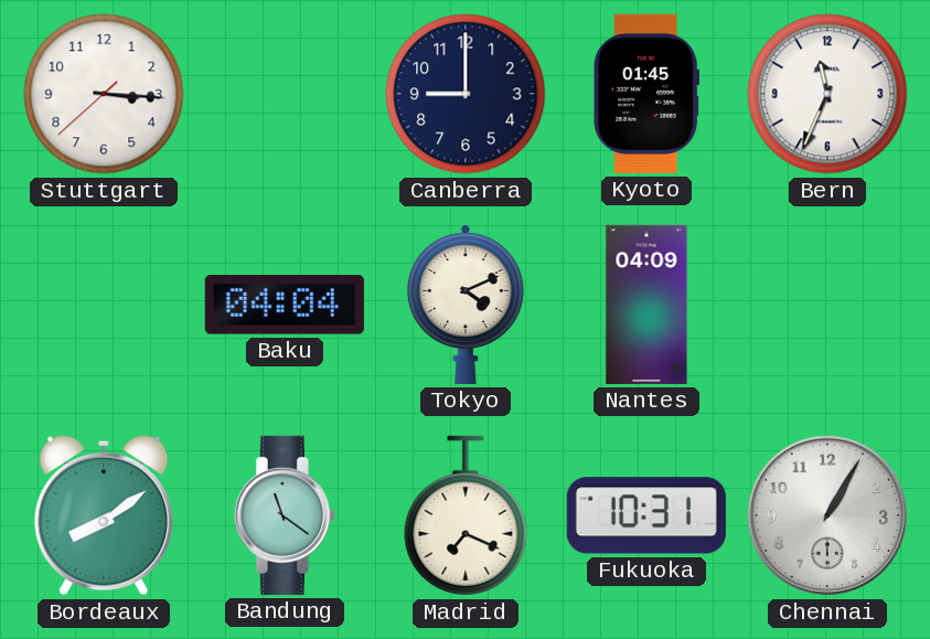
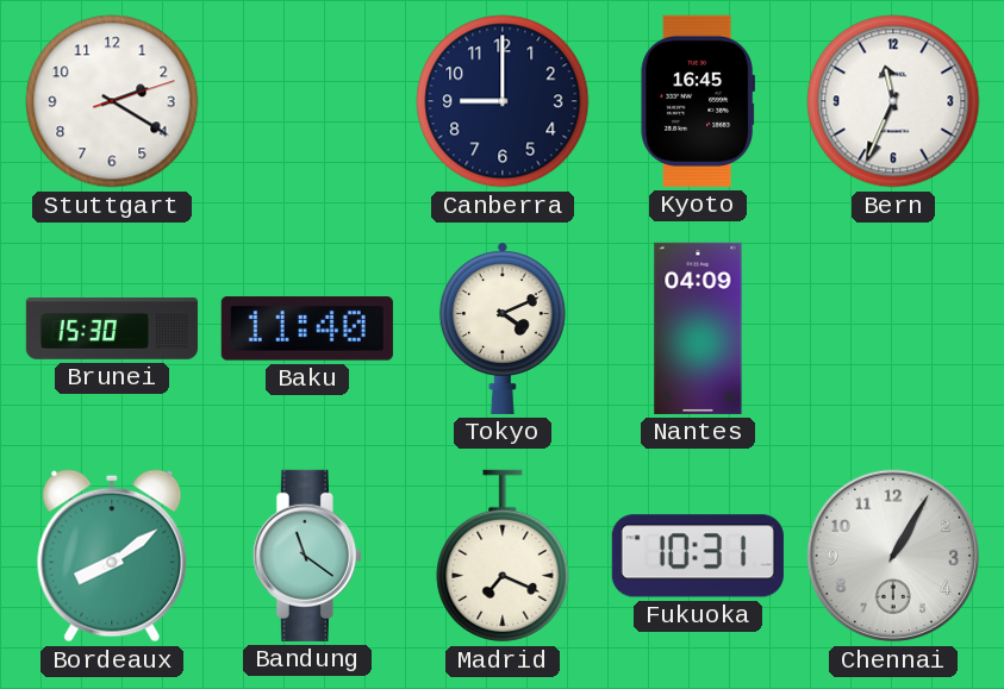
Stuttgart: 3:15 -> 2:20
Kyoto: 01:45 -> 16:45
Brunei: none -> 15:30
Baku: 04:04 -> 11:40
